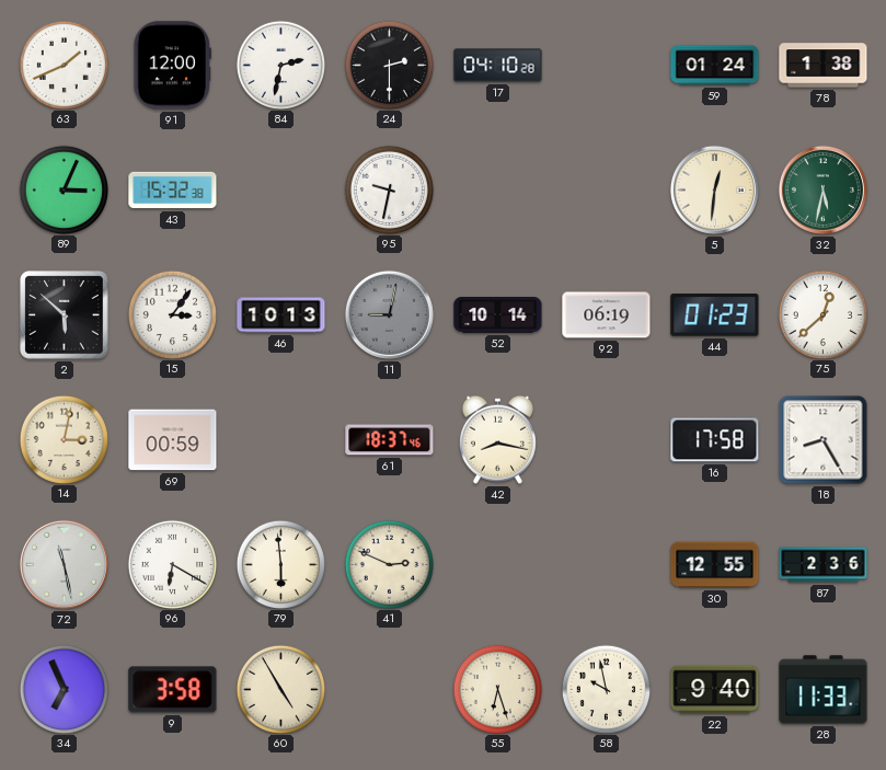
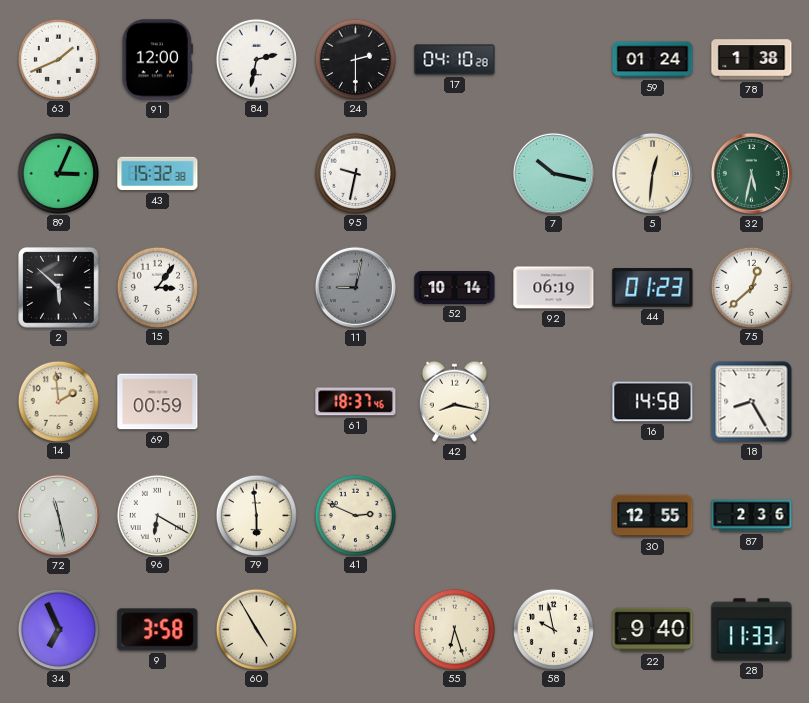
7: none -> 10:17
46: 10:13 -> none
14: 3:02 -> 1:59
16: 17:58 -> 14:58
